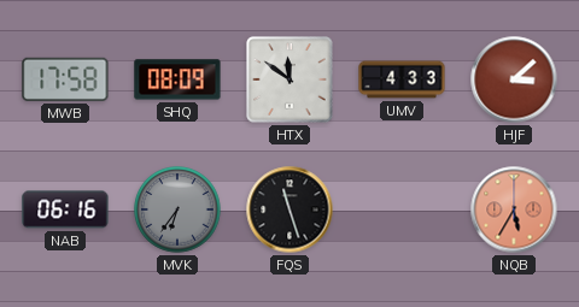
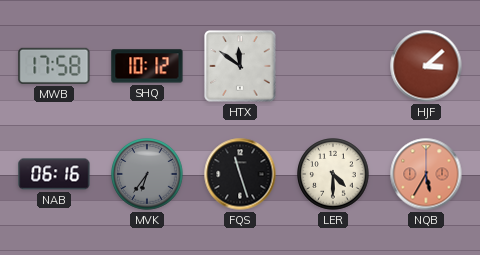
SHQ: 08:09 -> 10:12
UMV: 4:33 -> none
LER: none -> 4:30
